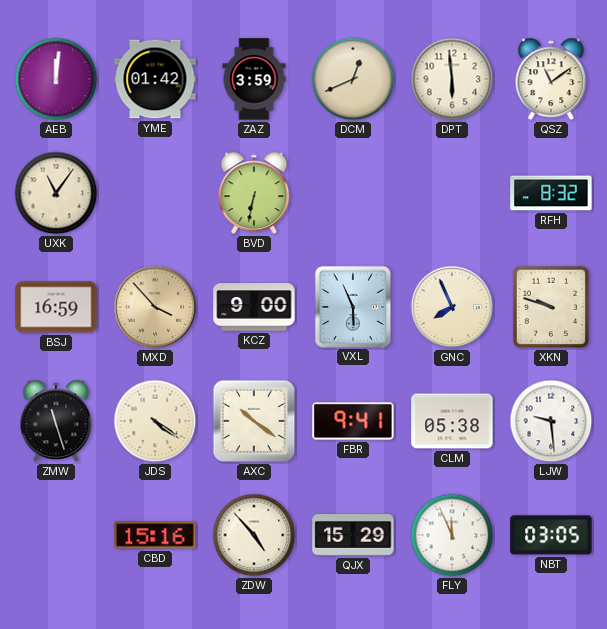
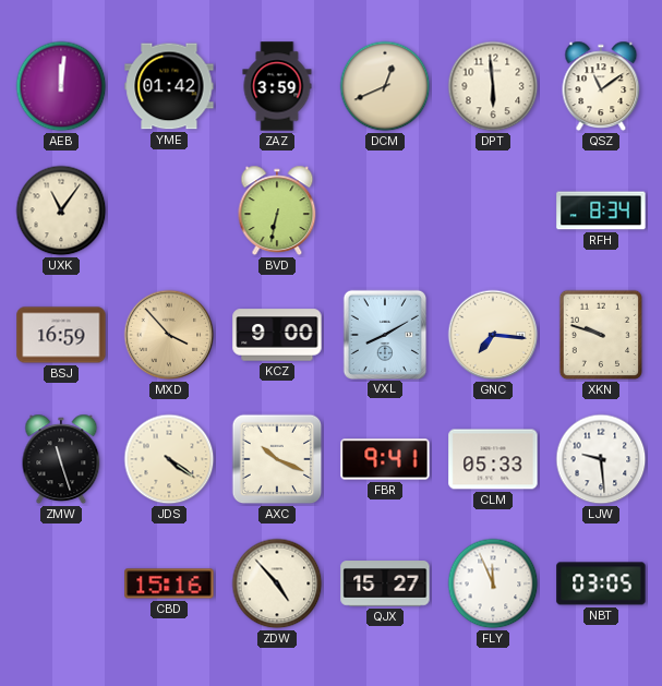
RFH: 8:32 -> 8:34
VXL: 5:56 -> 8:10
GNC: 7:56 -> 7:16
AXC: 10:21 -> 10:19
CLM: 05:38 -> 05:33
QJX: 15:29 -> 15:27
